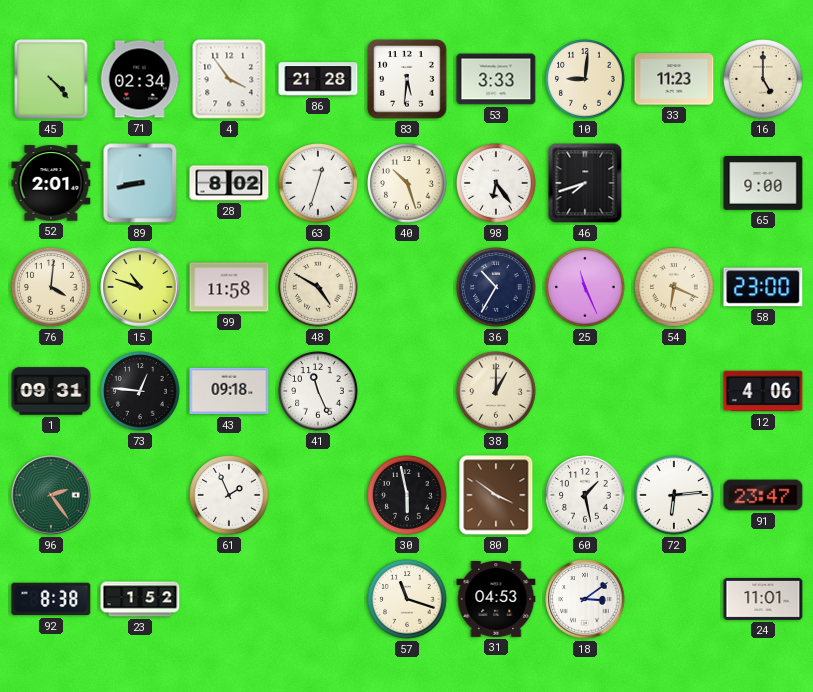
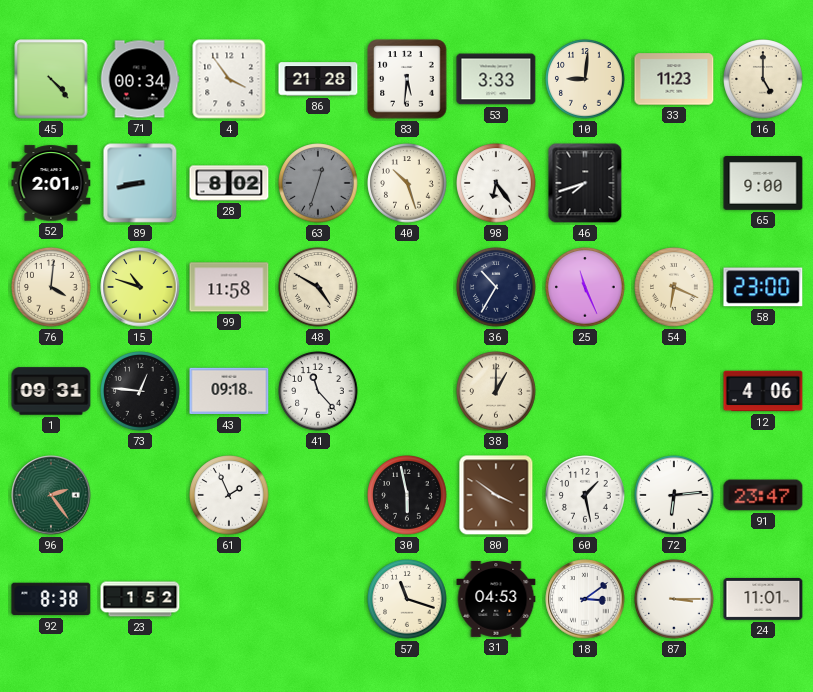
71: 02:34 -> 00:34
63 dial: white -> grey
41: 11:26 -> 11:23
87: none -> 3:15
